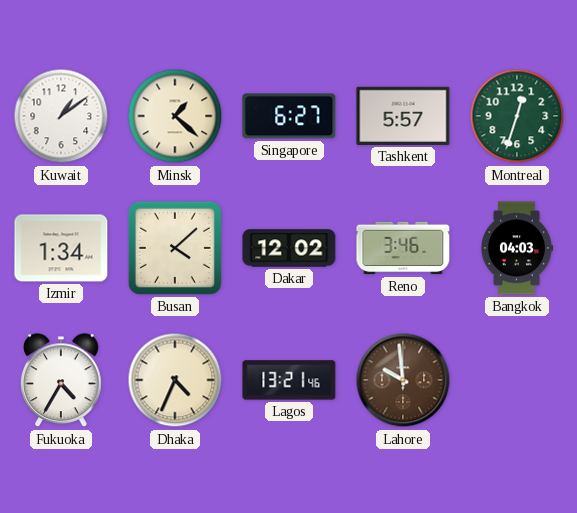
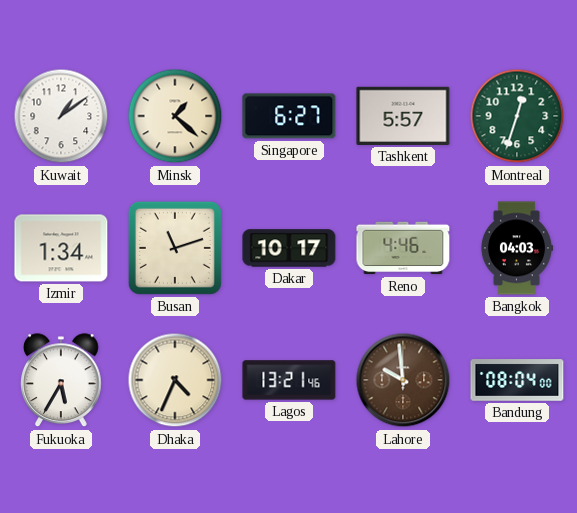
Busan: 4:08 -> 11:12
Dakar: 12:02 -> 10:17
Reno: 3:46 -> 4:46
Fukuoka: 4:35 -> 5:35
Bandung: none -> 08:04
